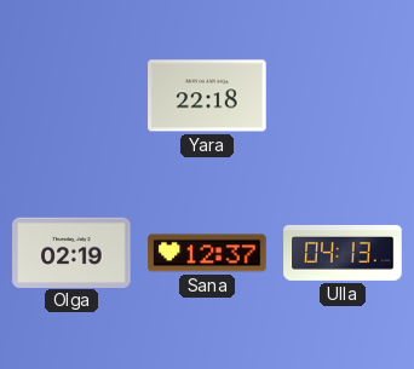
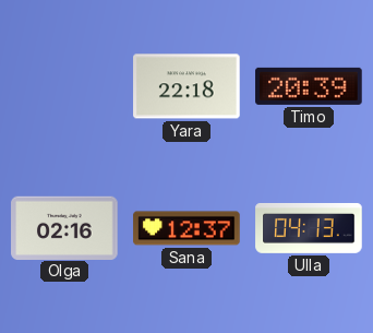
Timo: none -> 20:39
Olga: 02:19 -> 02:16
